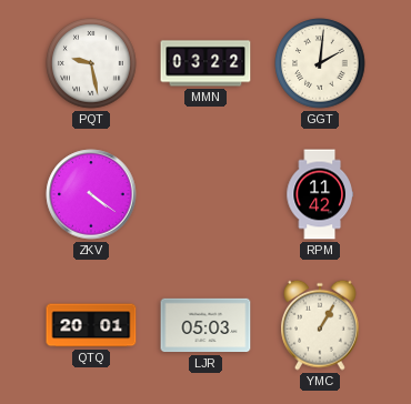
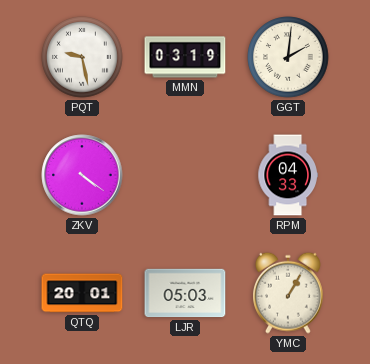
MMN: 03:22 -> 03:19
RPM: 11:42 -> 04:33
